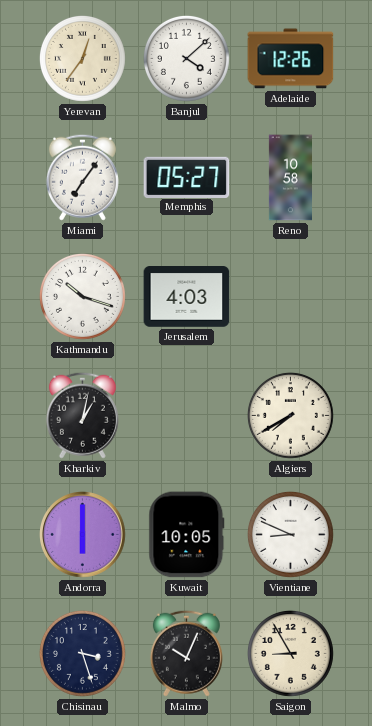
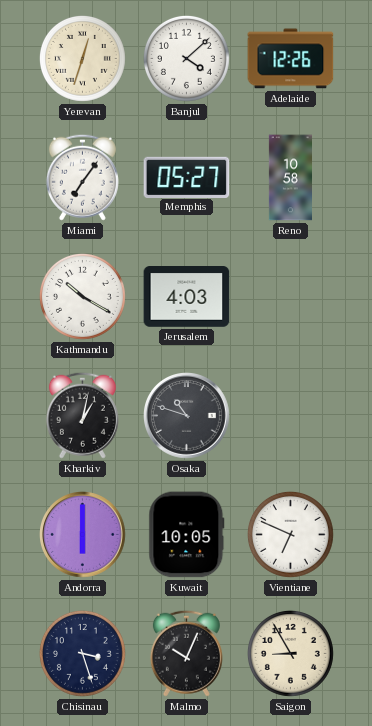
Yerevan: 12:36 -> 12:33
Kathmandu: 10:18 -> 10:20
Osaka: none -> 10:48
Algiers: 7:40 -> none
Vientiane: 8:49 -> 6:49
